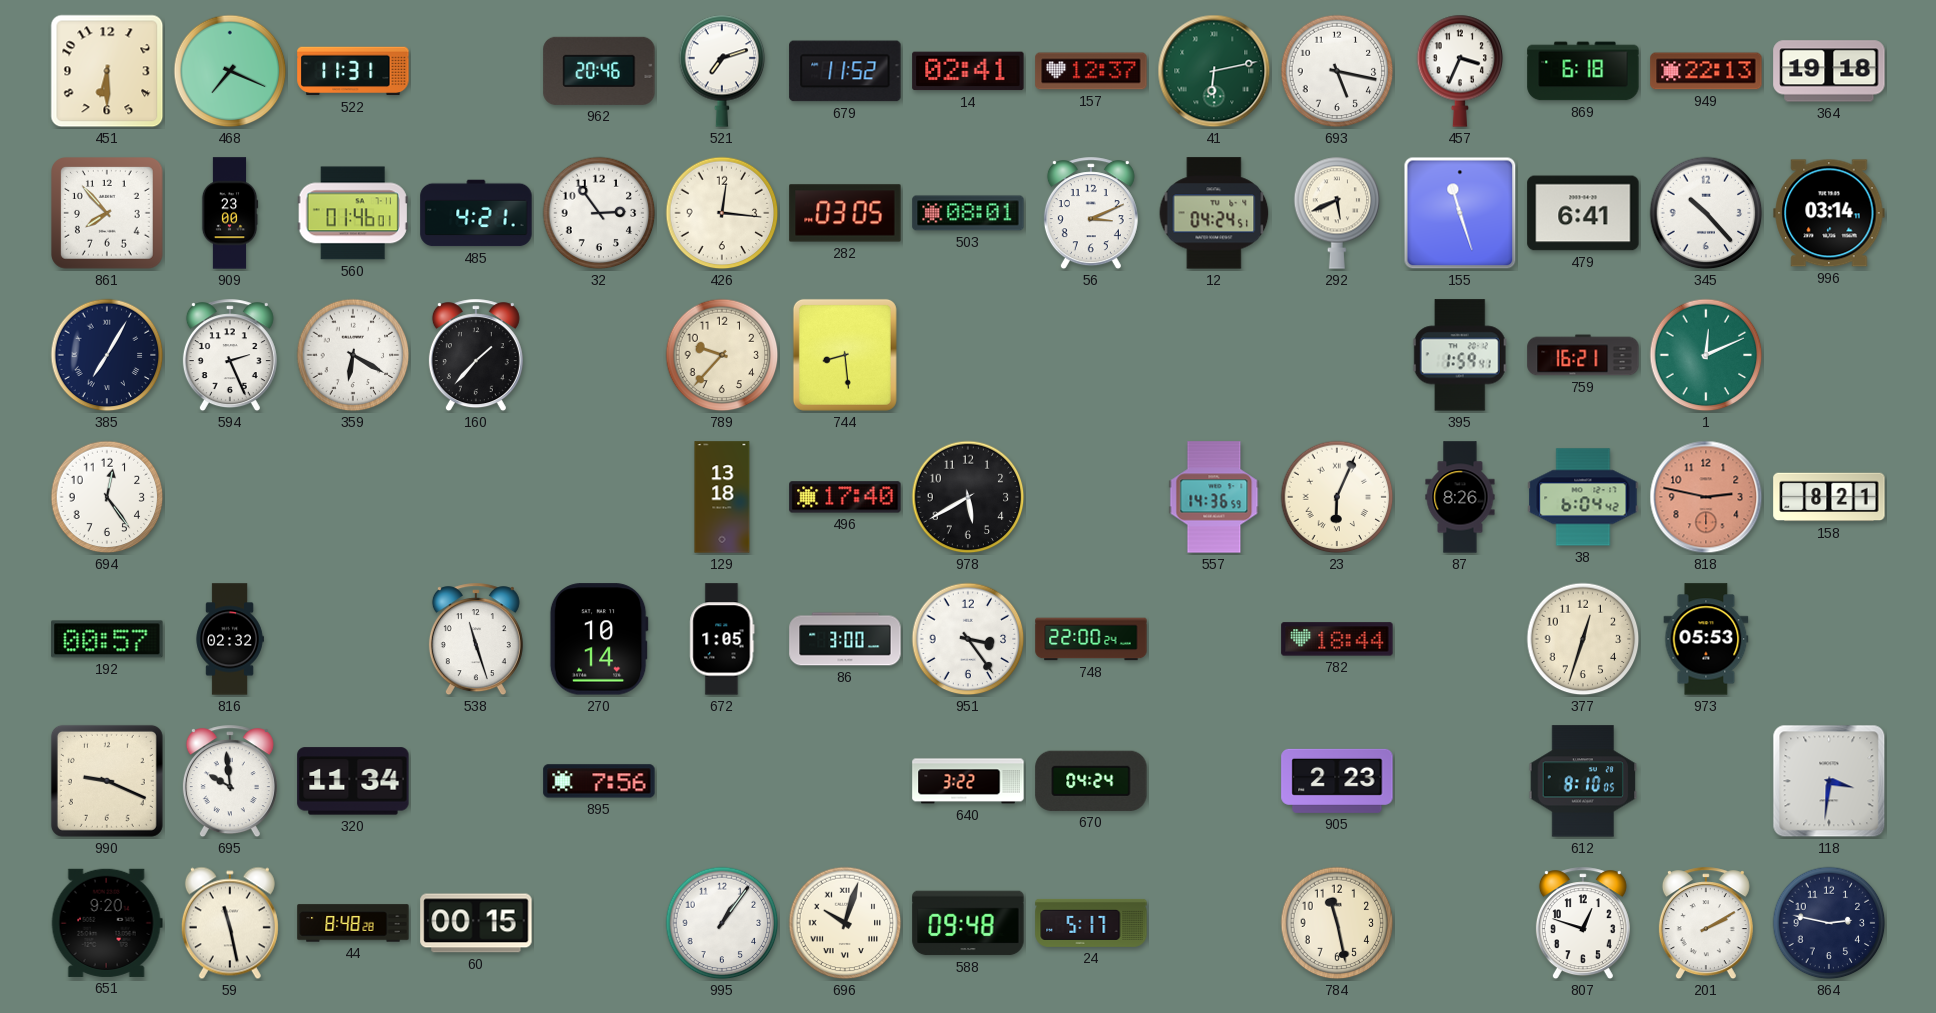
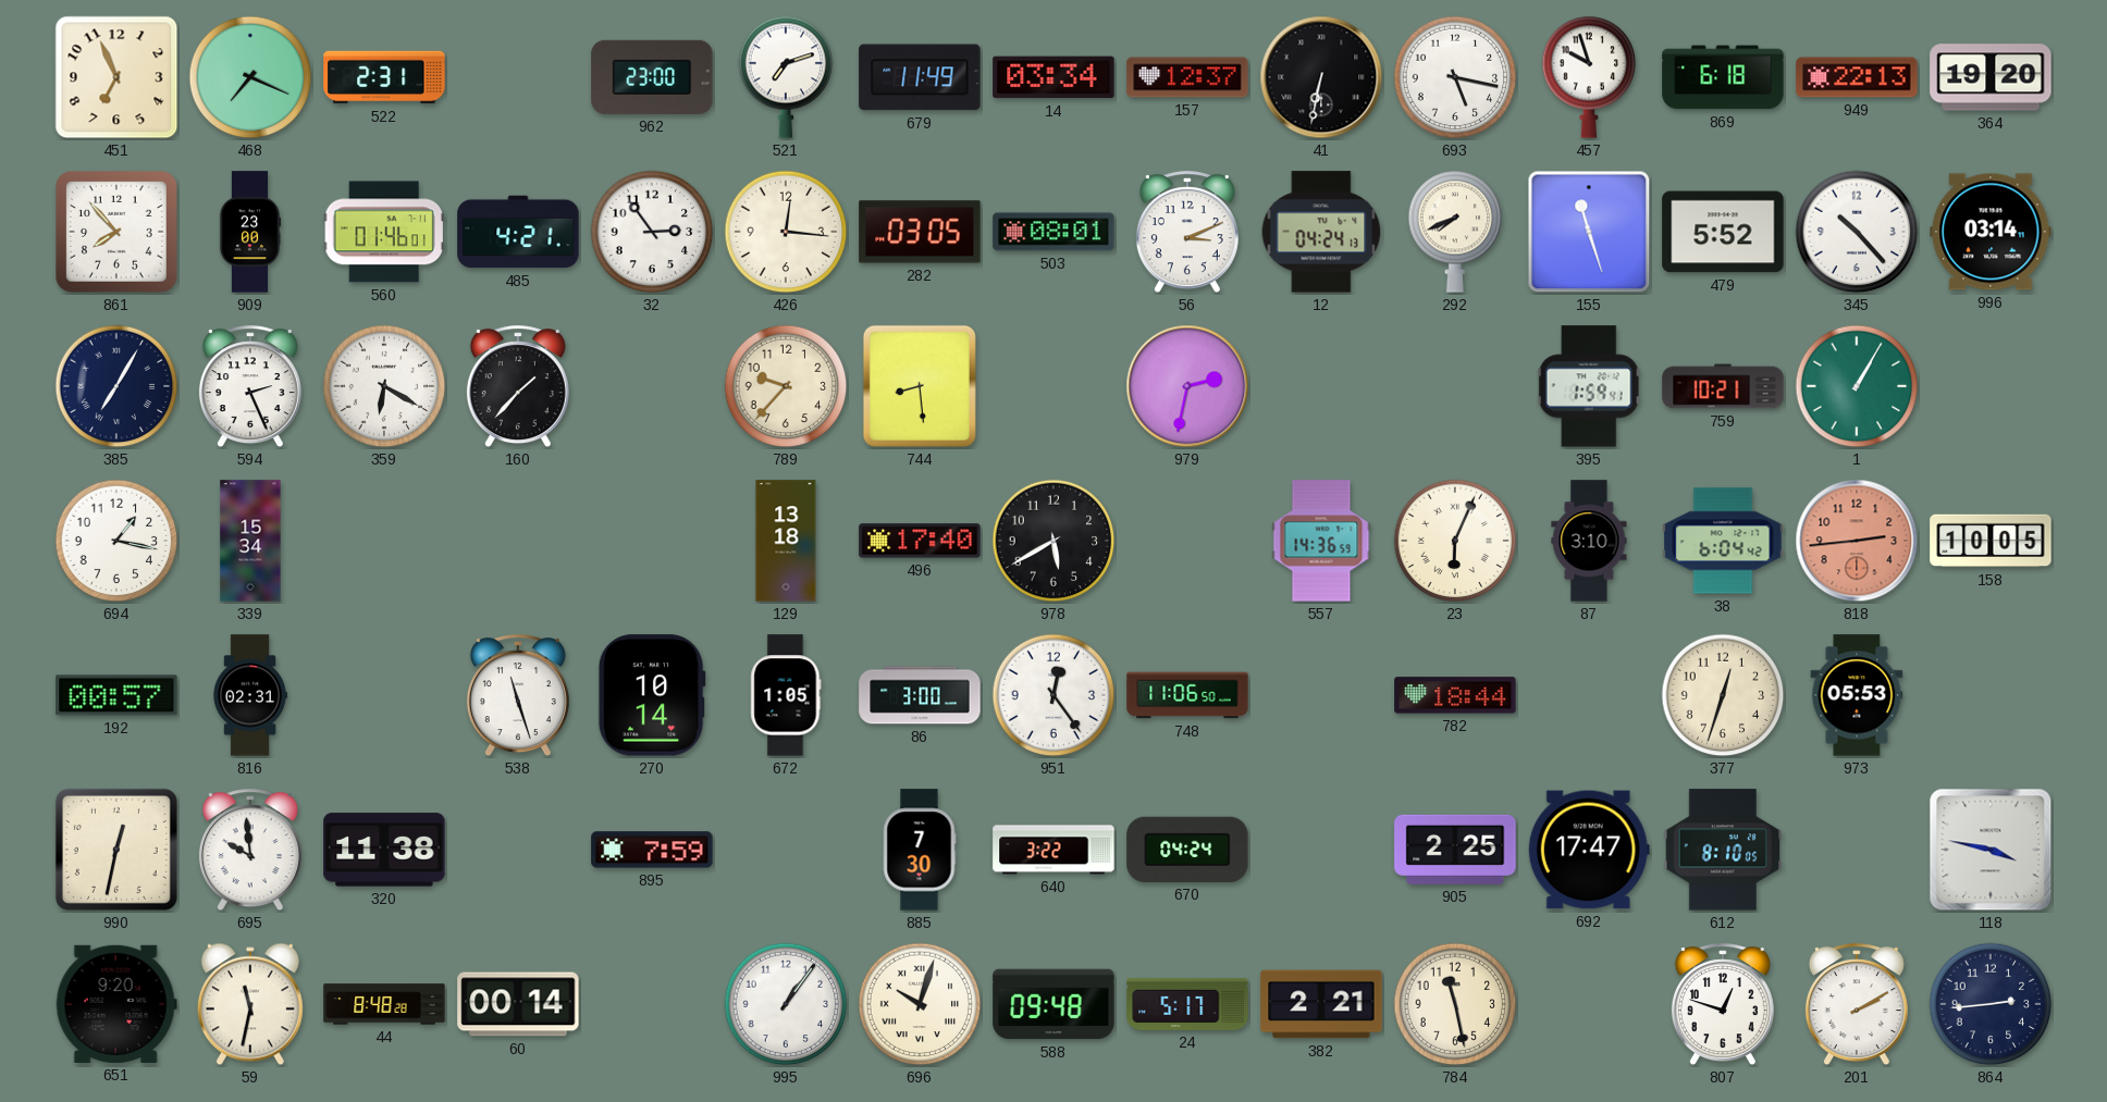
451: 6:30 -> 6:56
522: 11:31 -> 2:31
962: 20:46 -> 23:00
679: 11:52 -> 11:49
14: 02:41 -> 03:34
41: 6:13 -> 6:32
41 dial: green -> black
457: 3:34 -> 9:57
364: 19:18 -> 19:20
12: 04:24:51 -> 04:24:13
292: 5:41 -> 7:41
479: 6:41 -> 5:52
979: none -> 2:32
759: 16:21 -> 10:21
1: 12:11 -> 1:05
694: 12:24 -> 1:17
339: none -> 15:34
87: 8:26 -> 3:10
818: 2:47 -> 2:44
158: 8:21 -> 10:05
816: 02:32 -> 02:31
951: 3:24 -> 12:24
748: 22:00 -> 11:06
990: 9:19 -> 12:32
320: 11:34 -> 11:38
895: 7:56 -> 7:59
885: none -> 7:30
905: 2:23 -> 2:25
692: none -> 17:47
118: 3:31 -> 3:47
59: 11:28 -> 11:32
60: 00:15 -> 00:14
382: none -> 2:21
864: 2:47 -> 2:44
